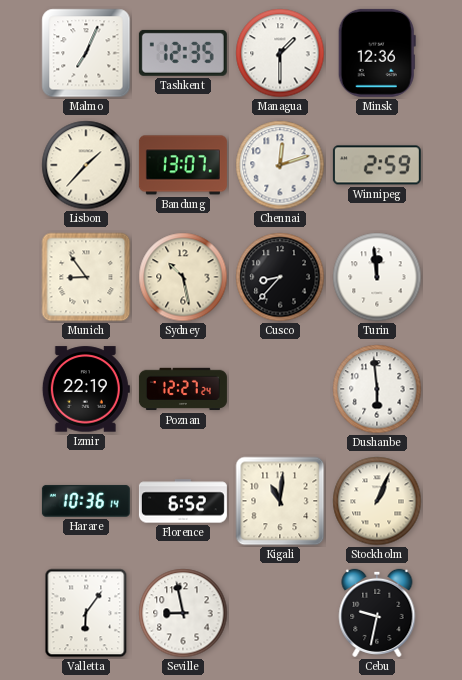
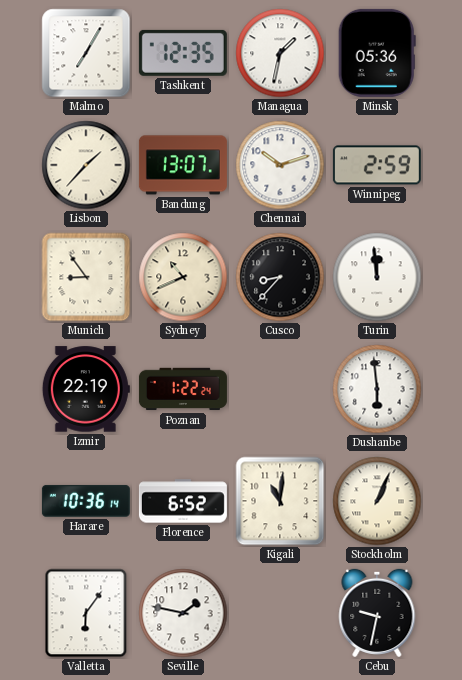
Malmo: 7:04 -> 7:05
Managua: 1:30 -> 1:32
Minsk: 12:36 -> 05:36
Chennai: 12:12 -> 10:12
Sydney: 10:28 -> 10:41
Poznan: 12:27 -> 1:22
Seville: 8:58 -> 1:47
